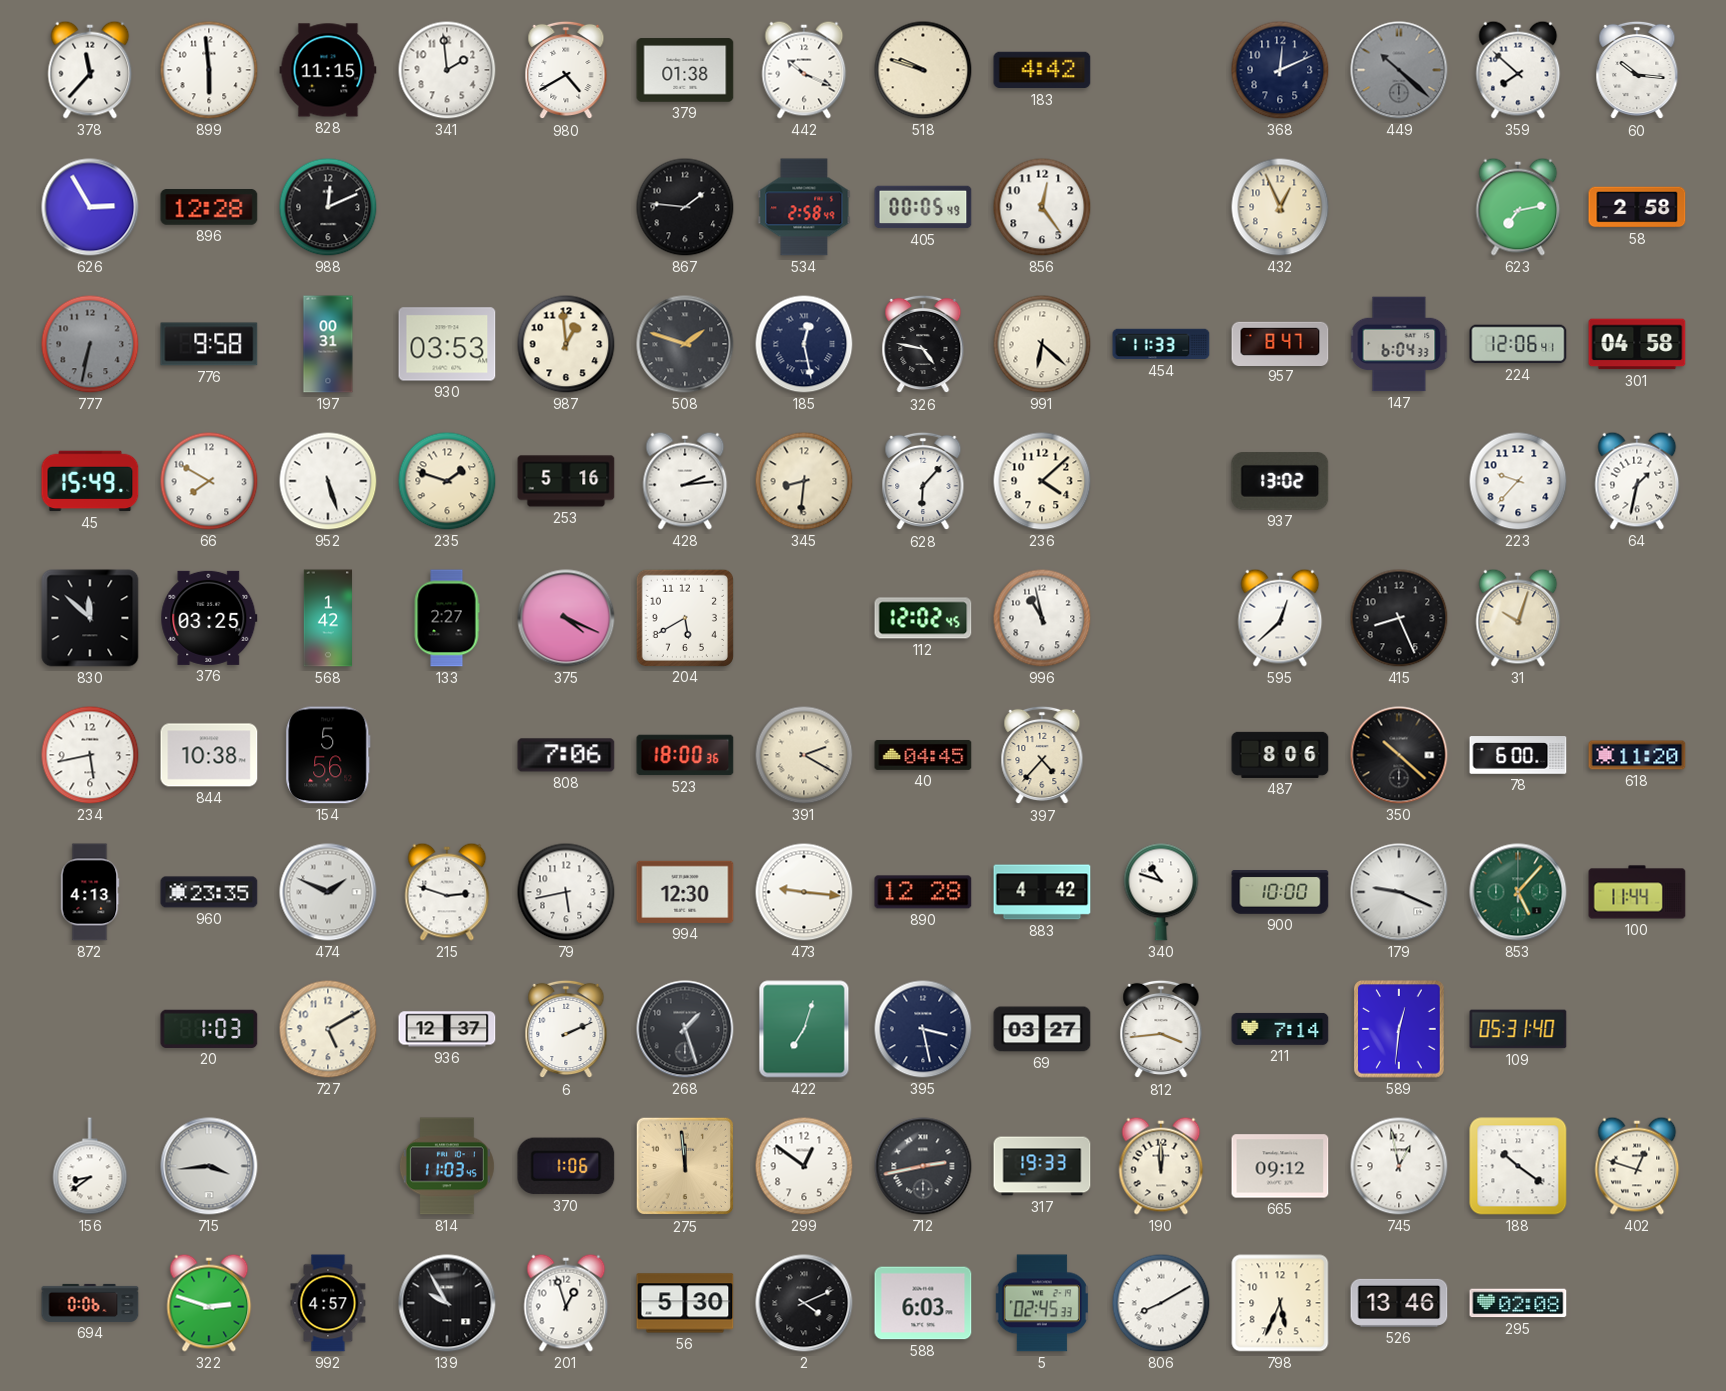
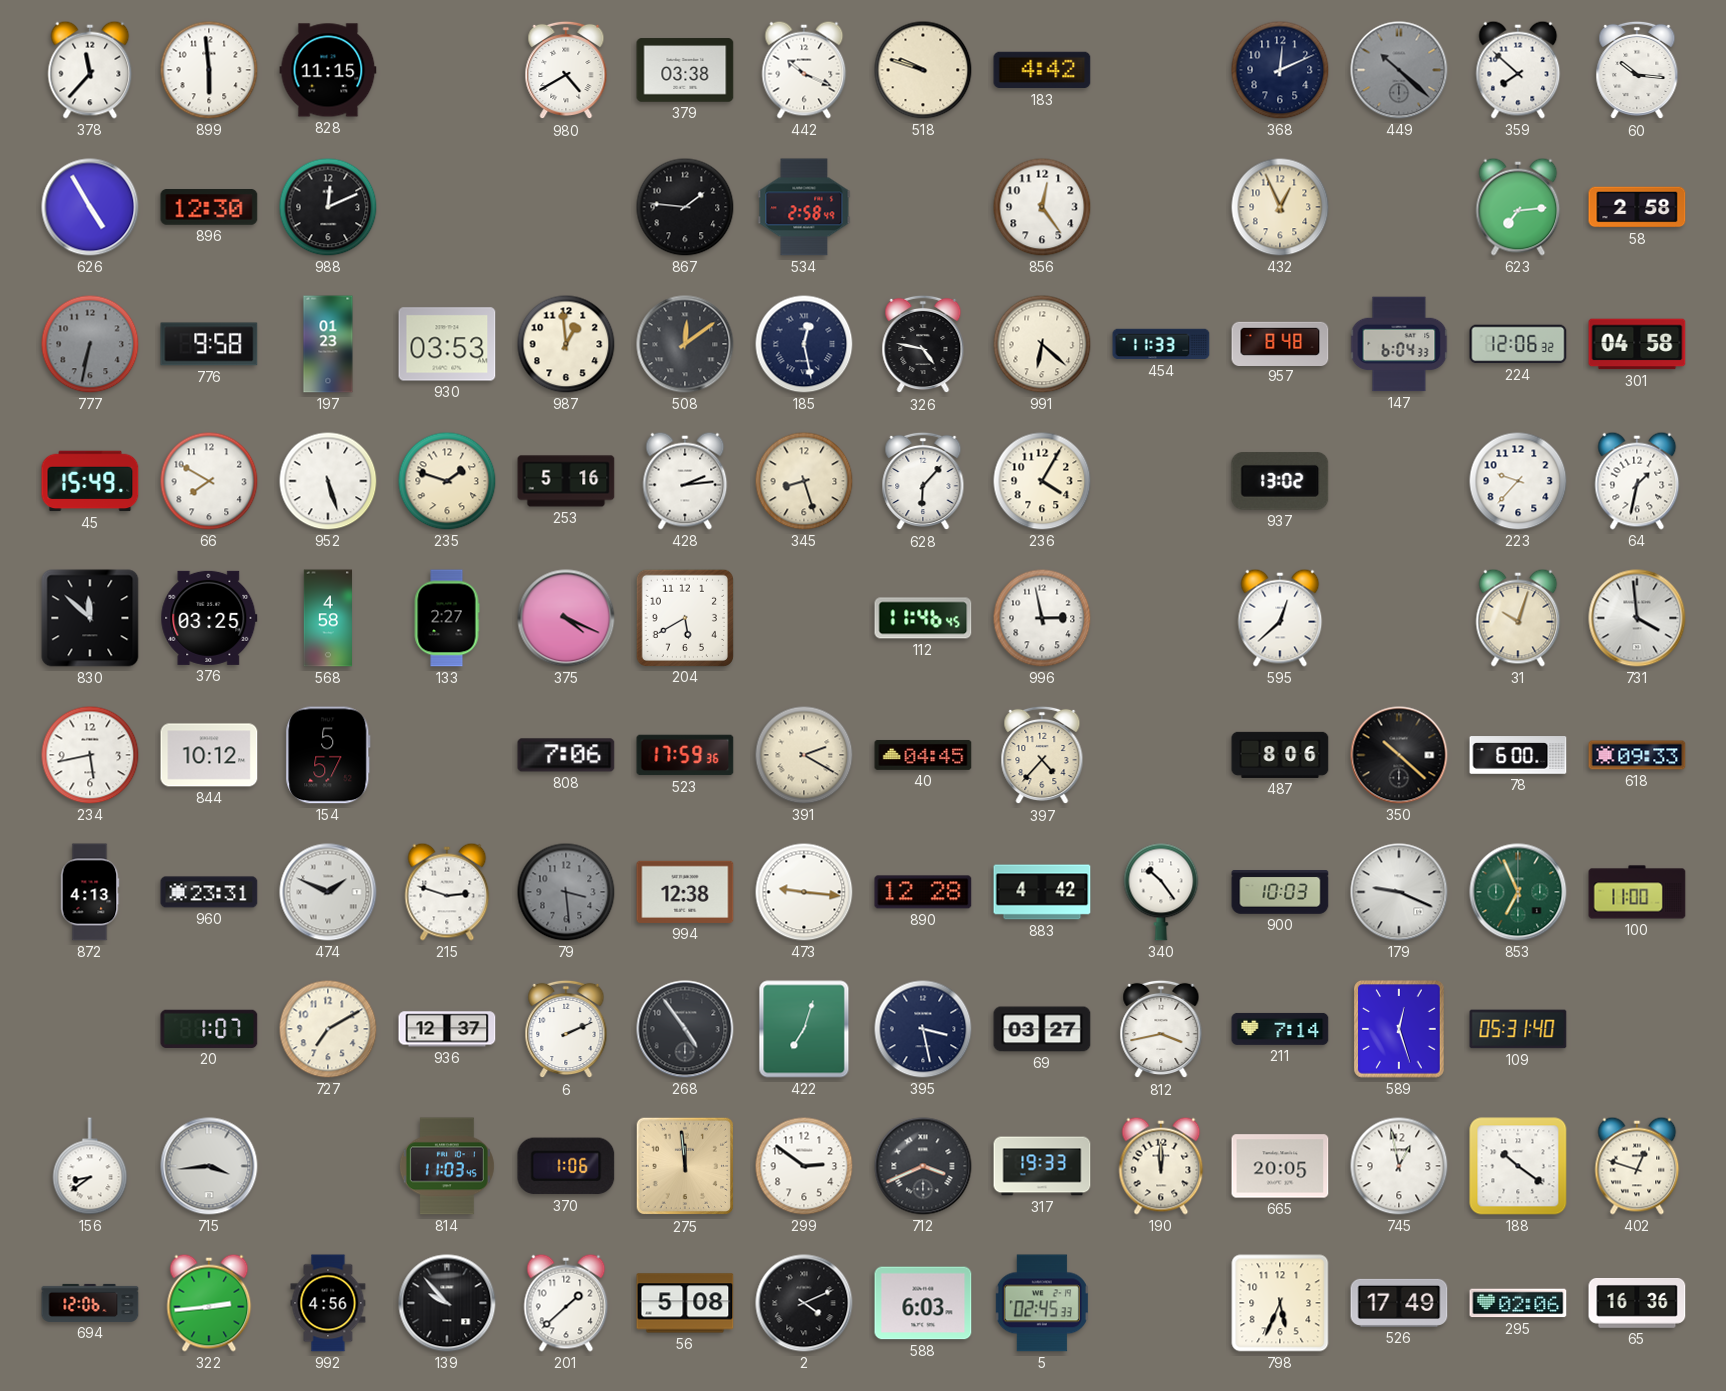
341: 1:59 -> none
379: 01:38 -> 03:38
626: 2:55 -> 4:55
896: 12:28 -> 12:30
405: 00:05 -> none
623: 7:13 -> 7:14
197: 00:31 -> 01:23
508: 1:48 -> 12:09
957: 8:47 -> 8:48
224: 12:06:41 -> 12:06:32
345: 8:31 -> 8:27
236: 4:08 -> 4:05
568: 1:42 -> 4:58
112: 12:02 -> 11:46
996: 10:58 -> 2:58
415: 8:26 -> none
731: none -> 3:59
844: 10:38 -> 10:12
154: 5:56 -> 5:57
523: 18:00 -> 17:59
618: 11:20 -> 09:33
960: 23:35 -> 23:31
79: 5:43 -> 3:29
79 dial: white -> grey
994: 12:30 -> 12:38
340: 10:48 -> 10:24
900: 10:00 -> 10:03
853: 5:07 -> 6:56
100: 11:44 -> 11:00
20: 1:03 -> 1:07
727: 5:10 -> 7:10
268: 1:27 -> 4:54
812: 3:44 -> 3:43
589: 12:31 -> 12:27
299: 12:51 -> 2:51
712: 2:43 -> 3:41
665: 09:12 -> 20:05
694: 0:06 -> 12:06
322: 2:48 -> 2:44
992: 4:57 -> 4:56
139: 9:55 -> 9:53
201: 12:57 -> 1:38
56: 5:30 -> 5:08
806: 8:10 -> none
526: 13:46 -> 17:49
295: 02:08 -> 02:06
65: none -> 16:36
